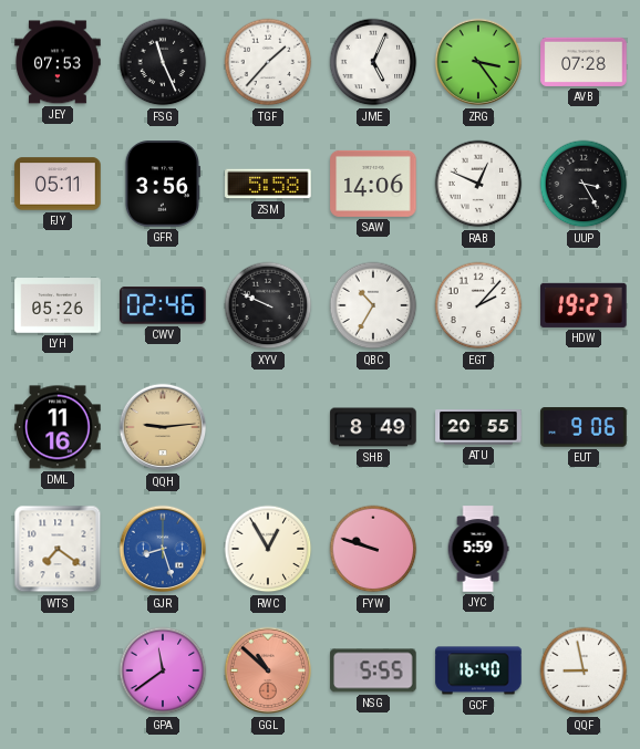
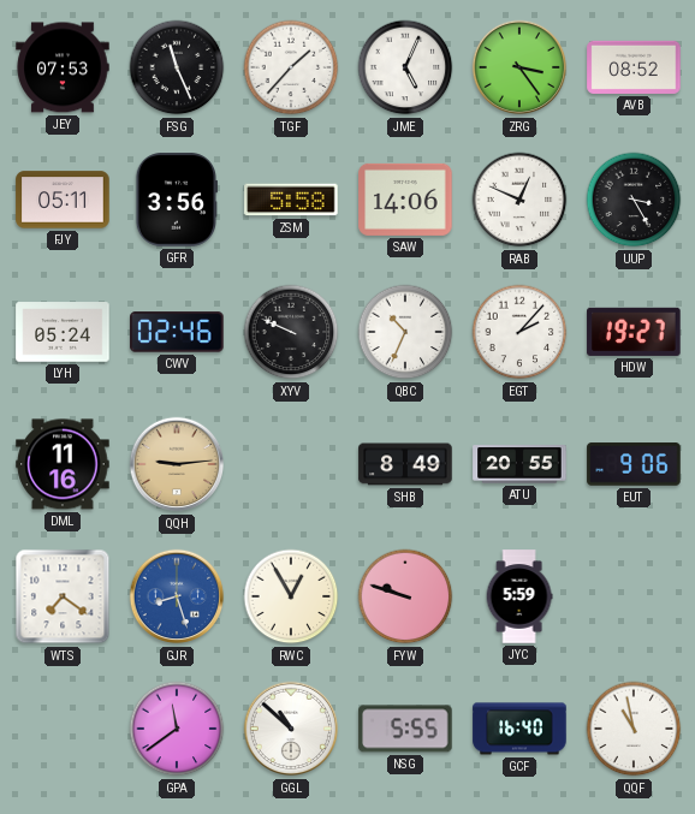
AVB: 07:28 -> 08:52
LYH: 05:26 -> 05:24
QBC: 10:35 -> 10:34
GGL dial: salmon -> white
QQF: 8:58 -> 10:58
